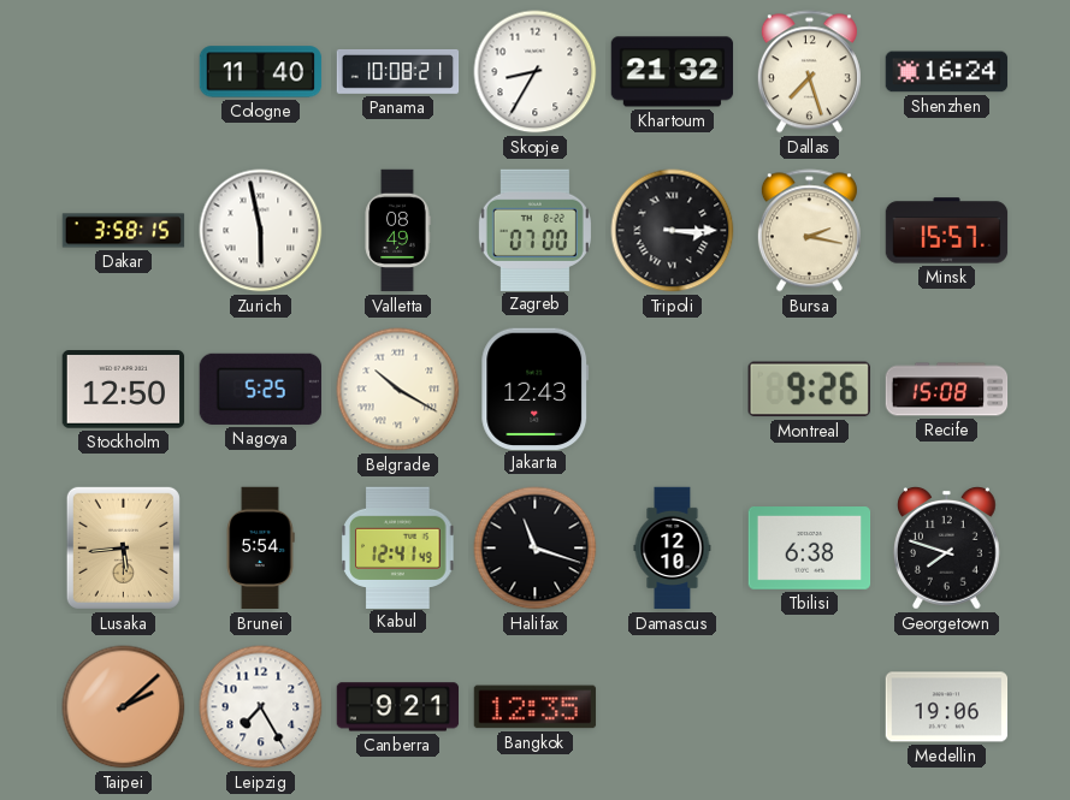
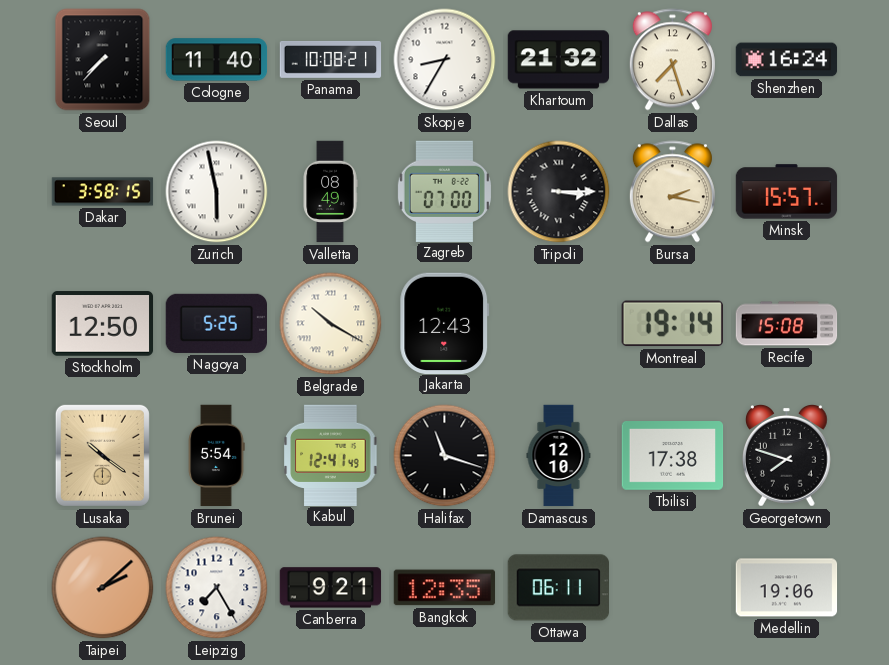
Seoul: none -> 7:37
Montreal: 9:26 -> 19:14
Lusaka: 5:44 -> 10:21
Tbilisi: 6:38 -> 17:38
Ottawa: none -> 06:11
